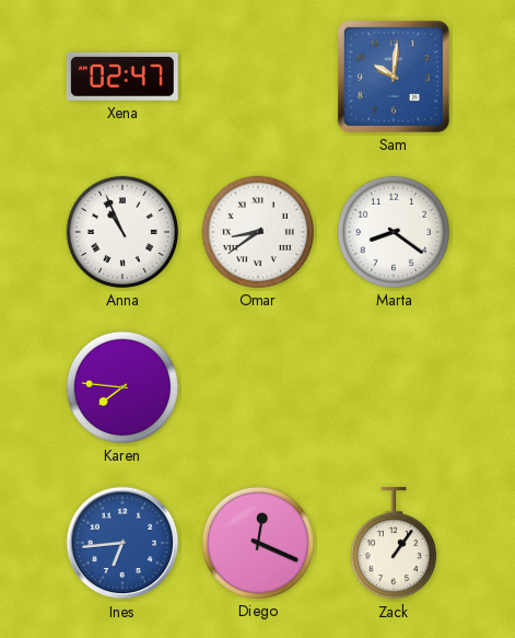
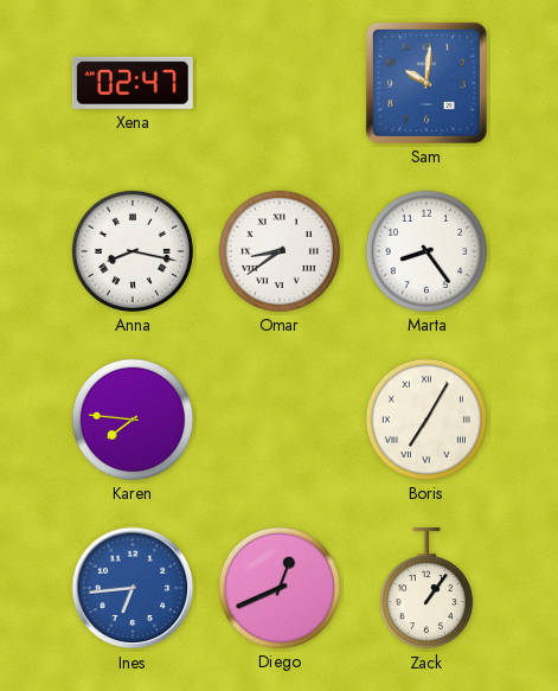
Anna: 10:56 -> 8:17
Marta: 8:21 -> 8:24
Boris: none -> 7:05
Diego: 12:19 -> 12:41
